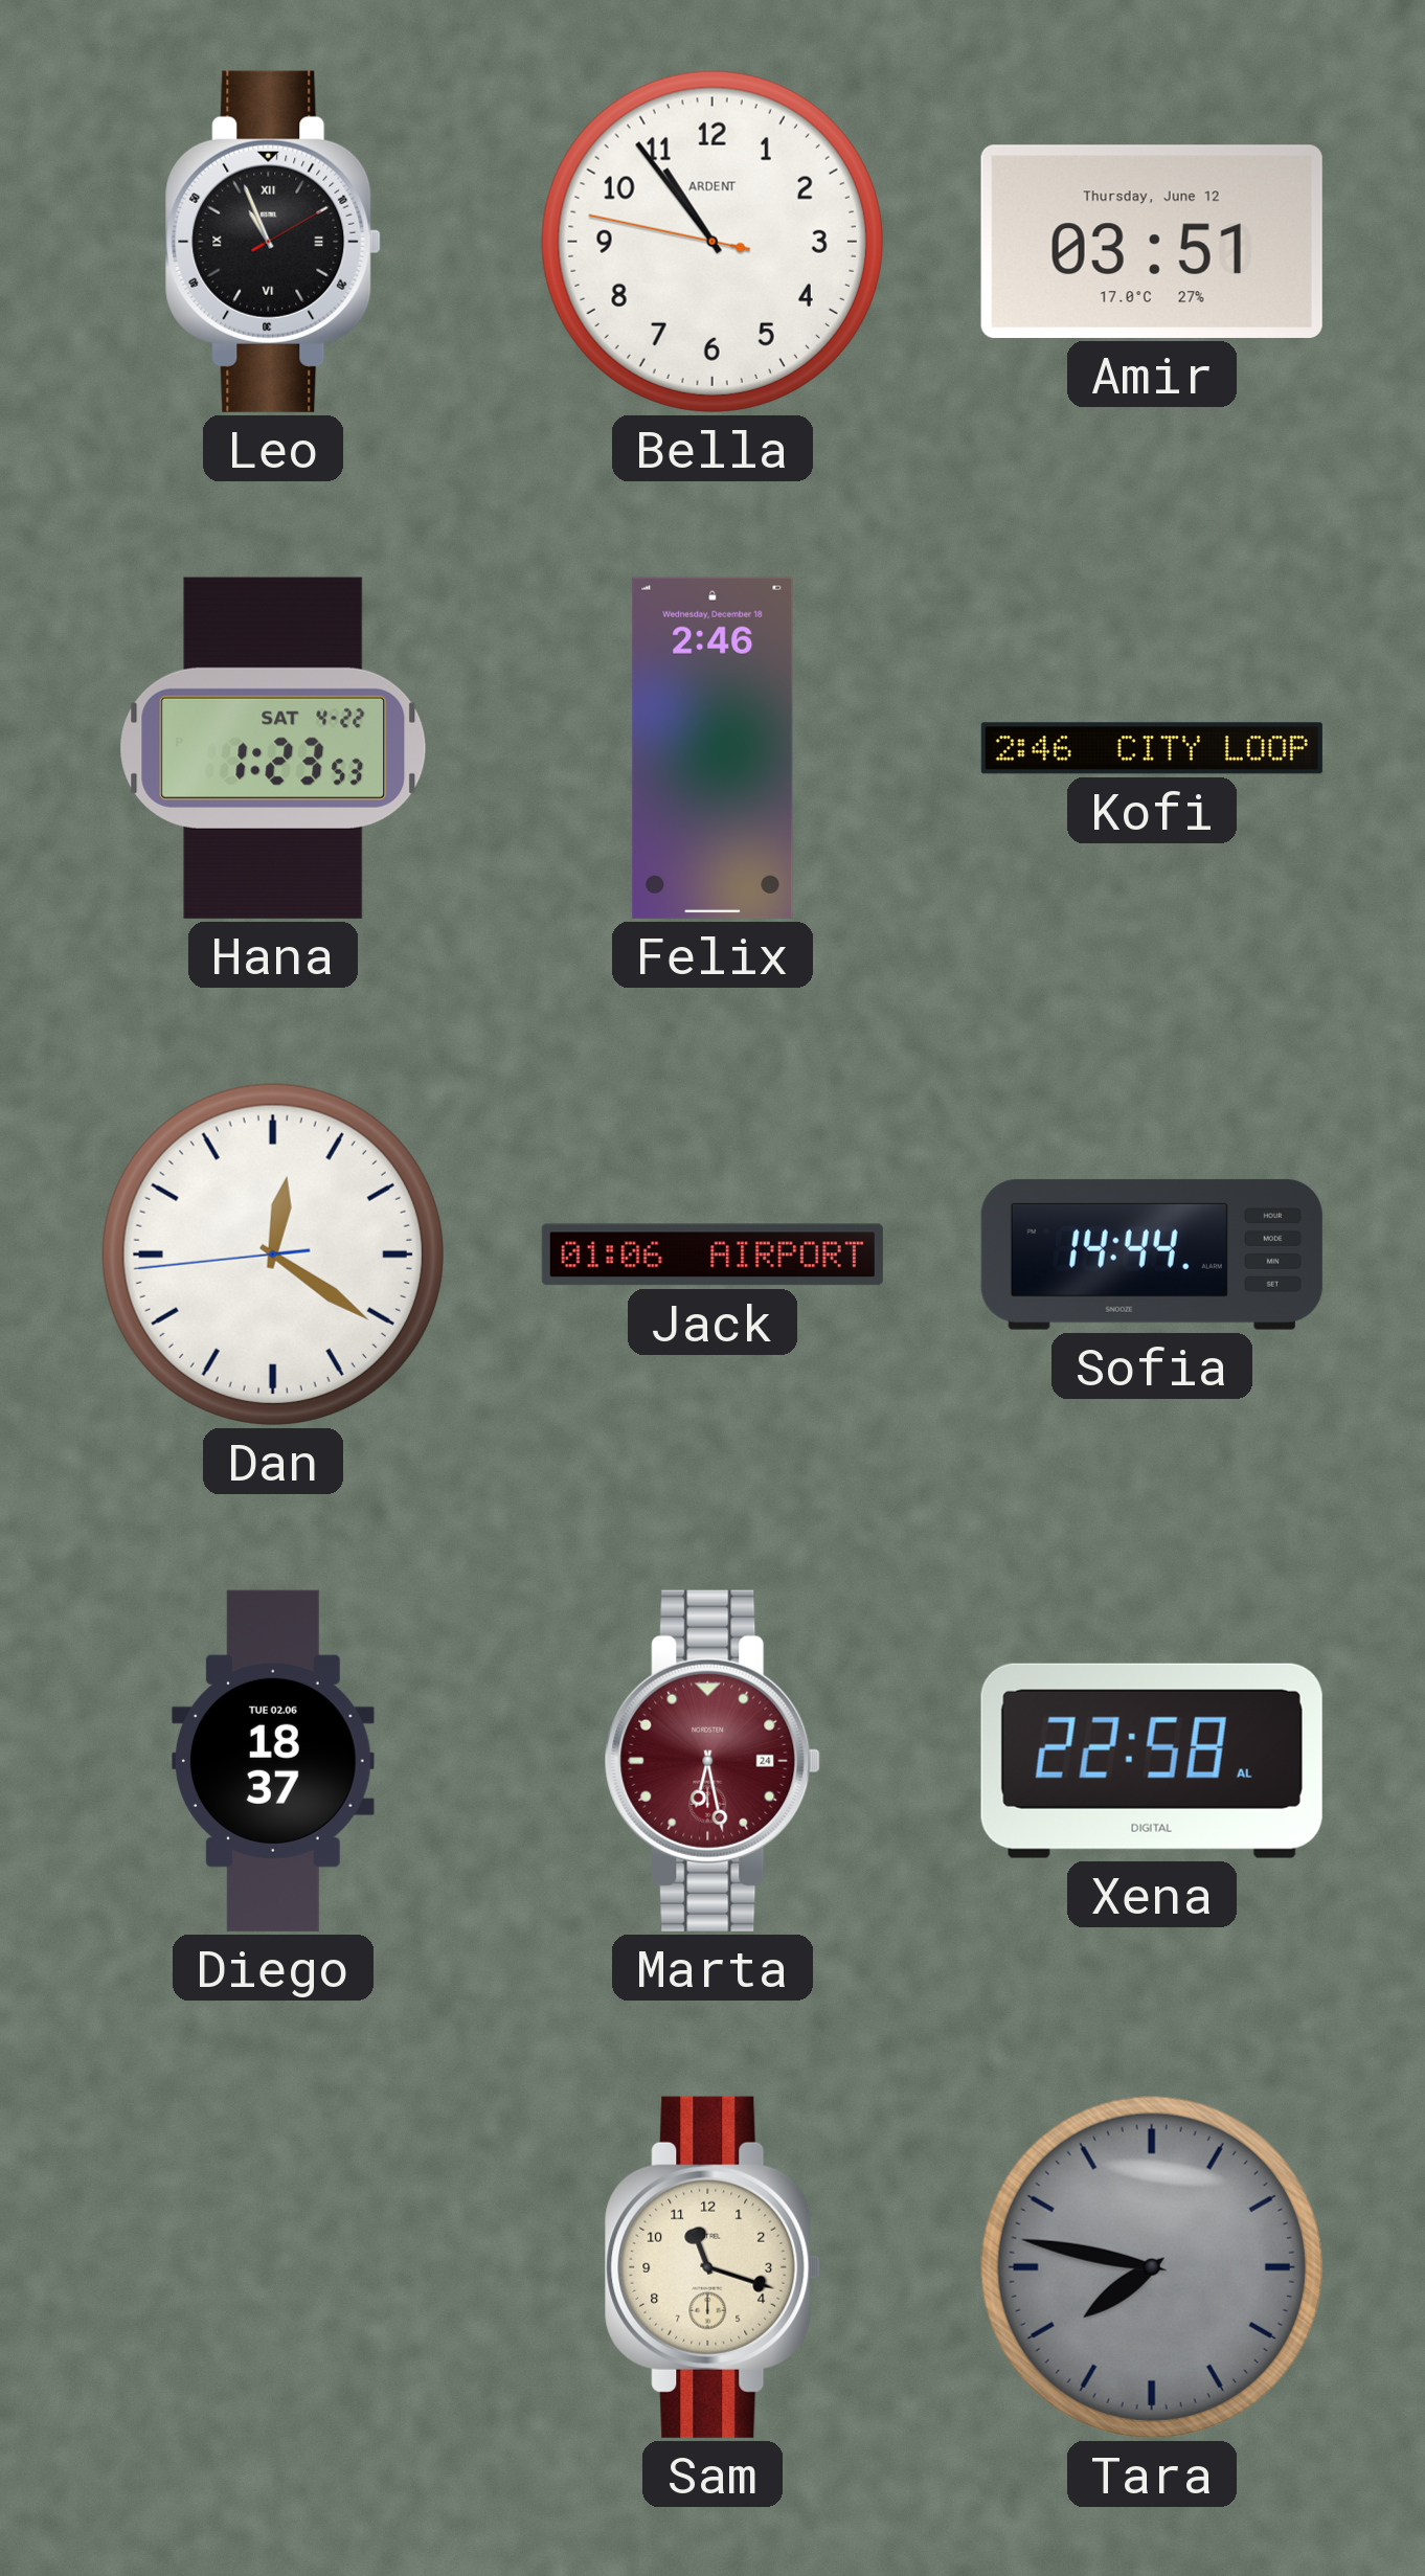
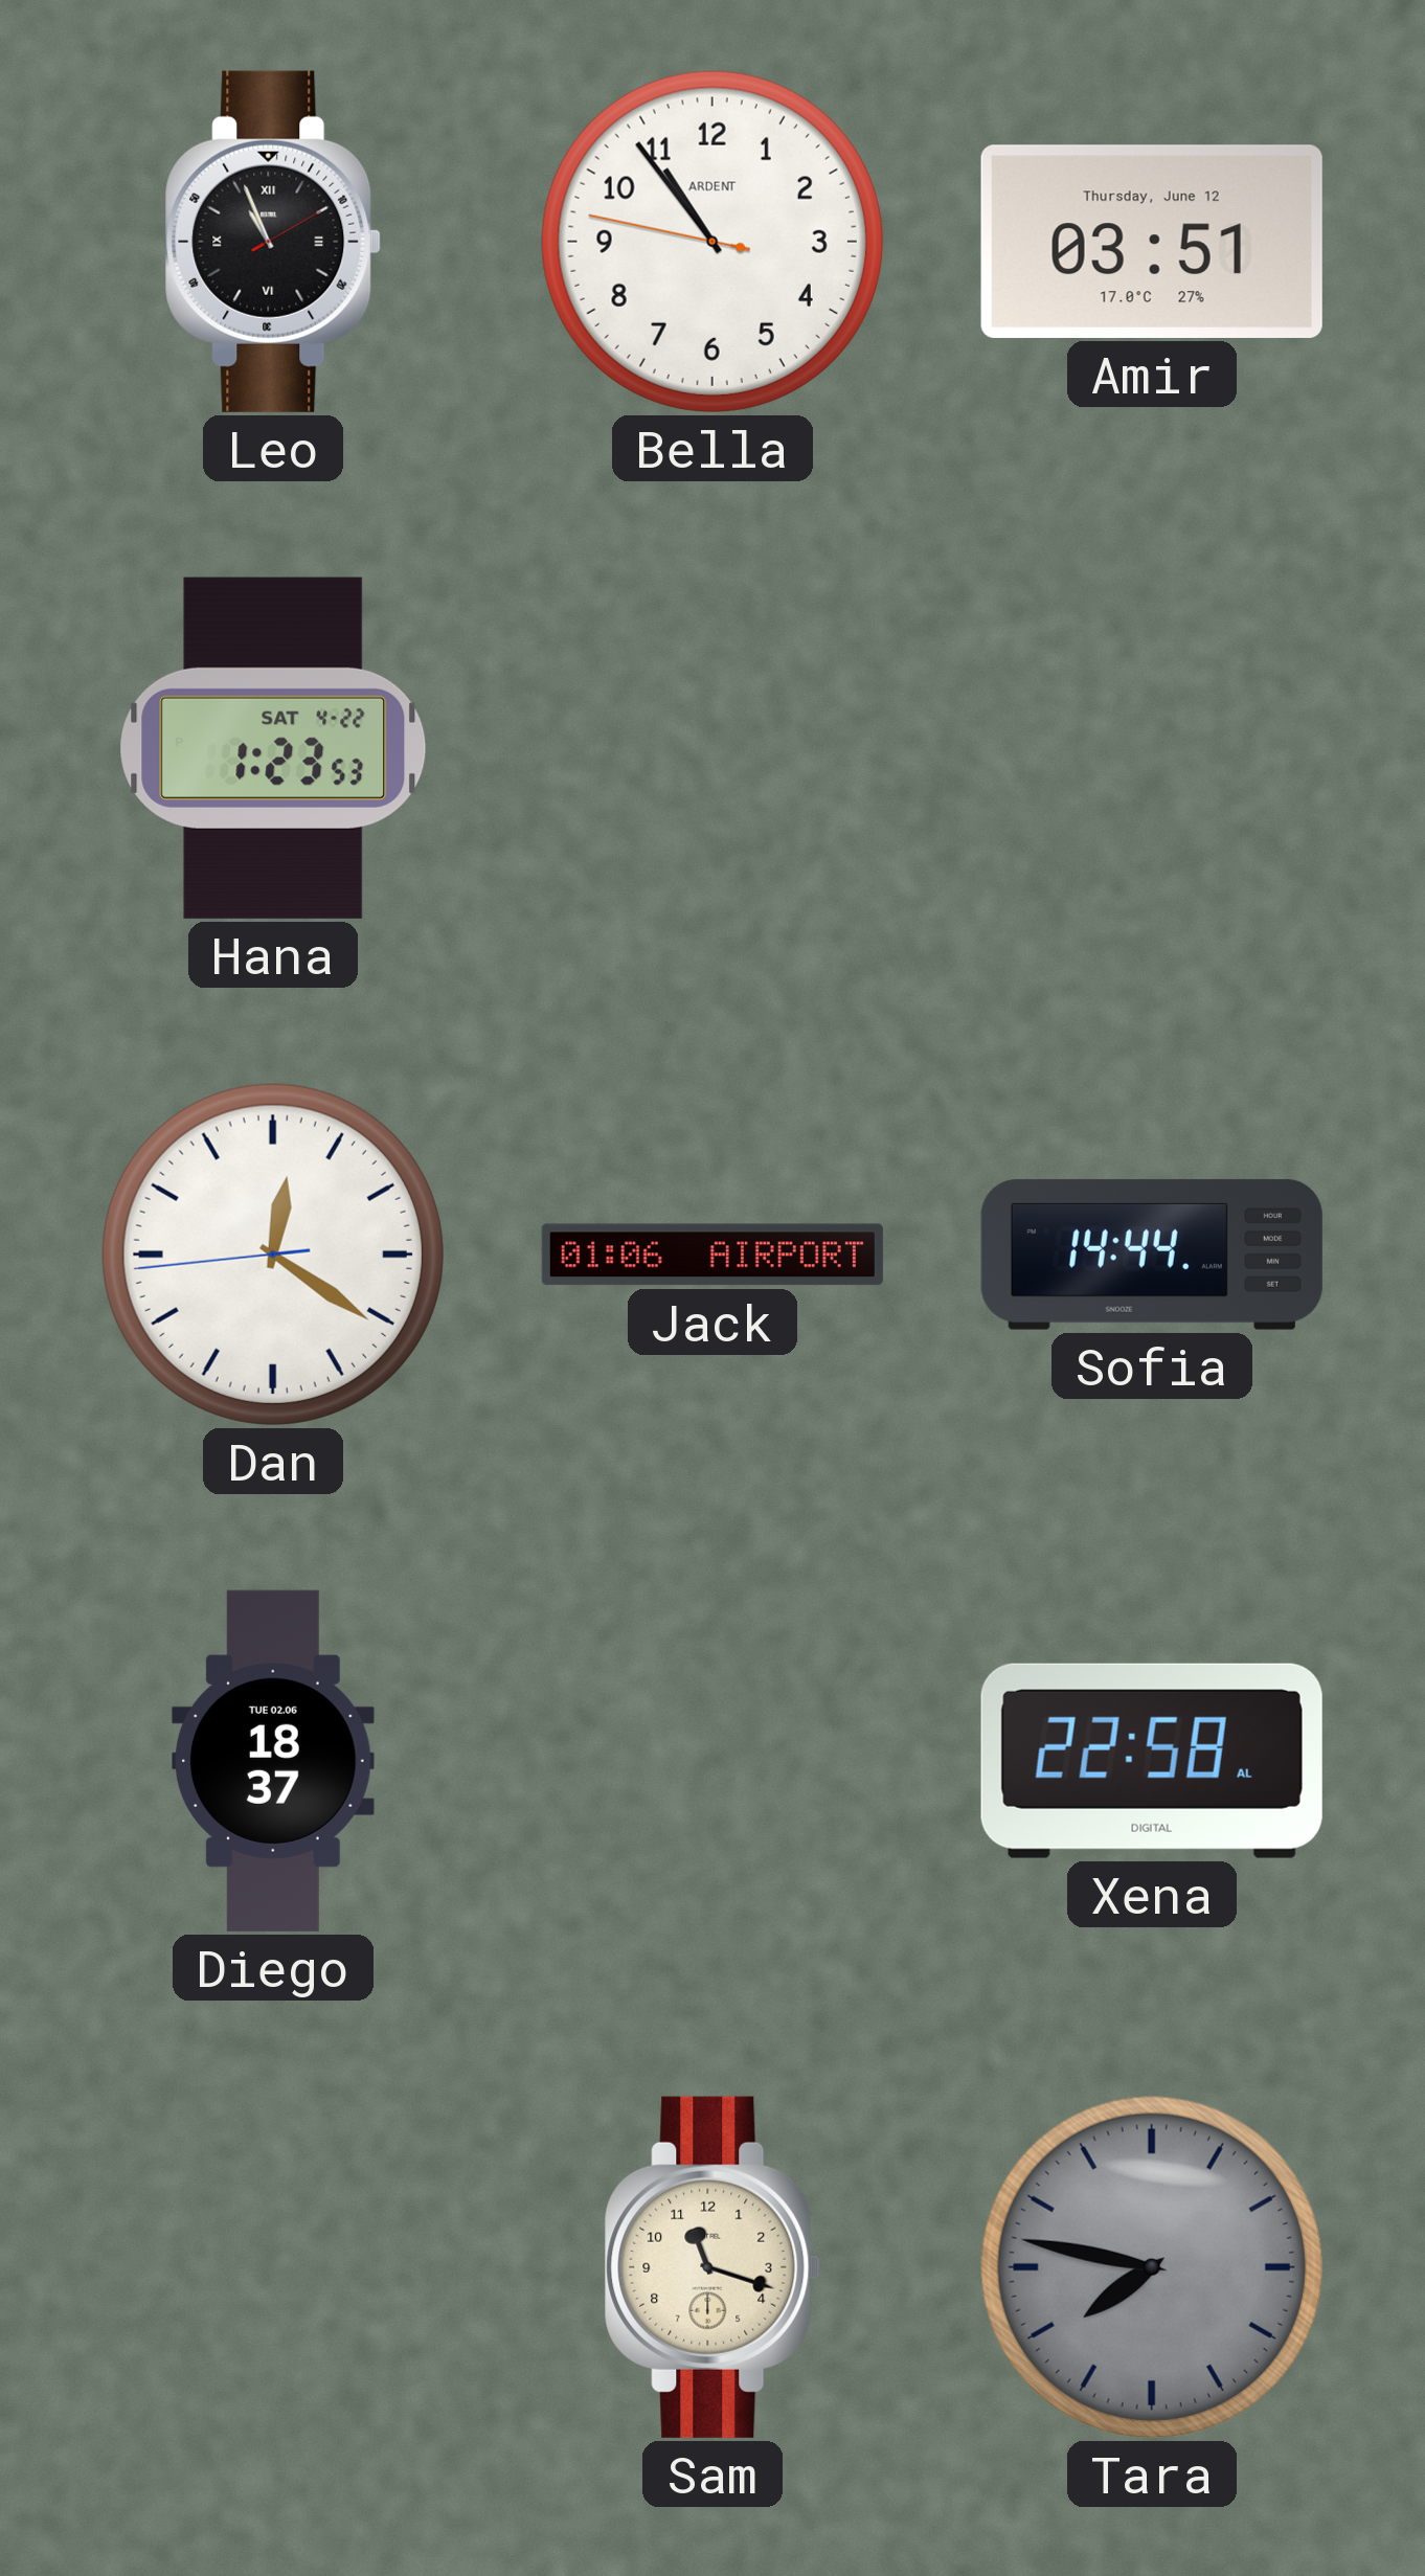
Felix: 2:46 -> none
Kofi: 2:46 -> none
Marta: 6:28 -> none
